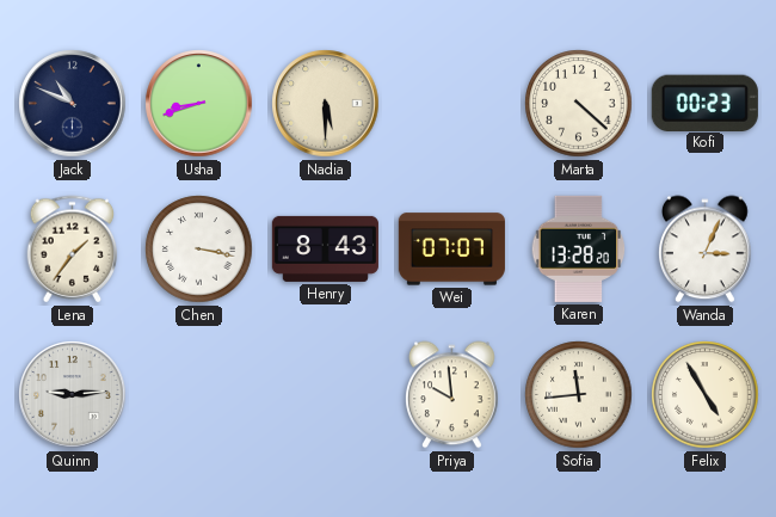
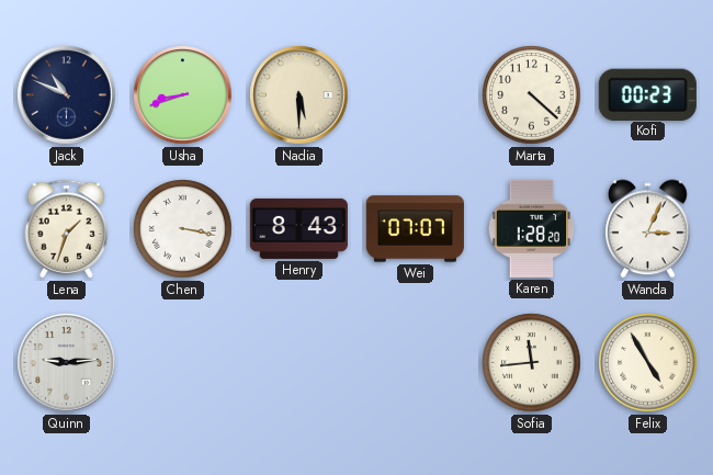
Lena: 1:36 -> 1:33
Karen: 13:28 -> 1:28
Priya: 9:59 -> none
